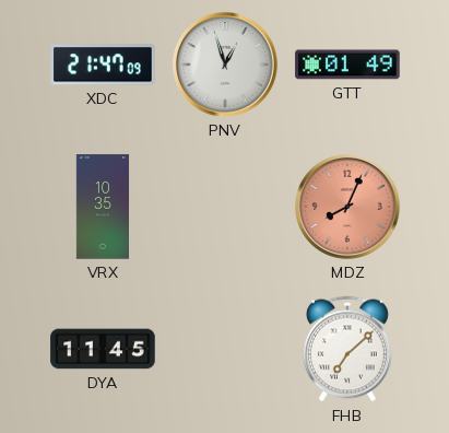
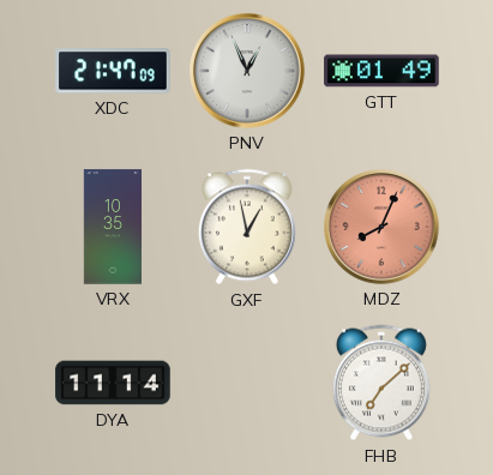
PNV: 12:57 -> 12:56
GXF: none -> 12:58
DYA: 11:45 -> 11:14
